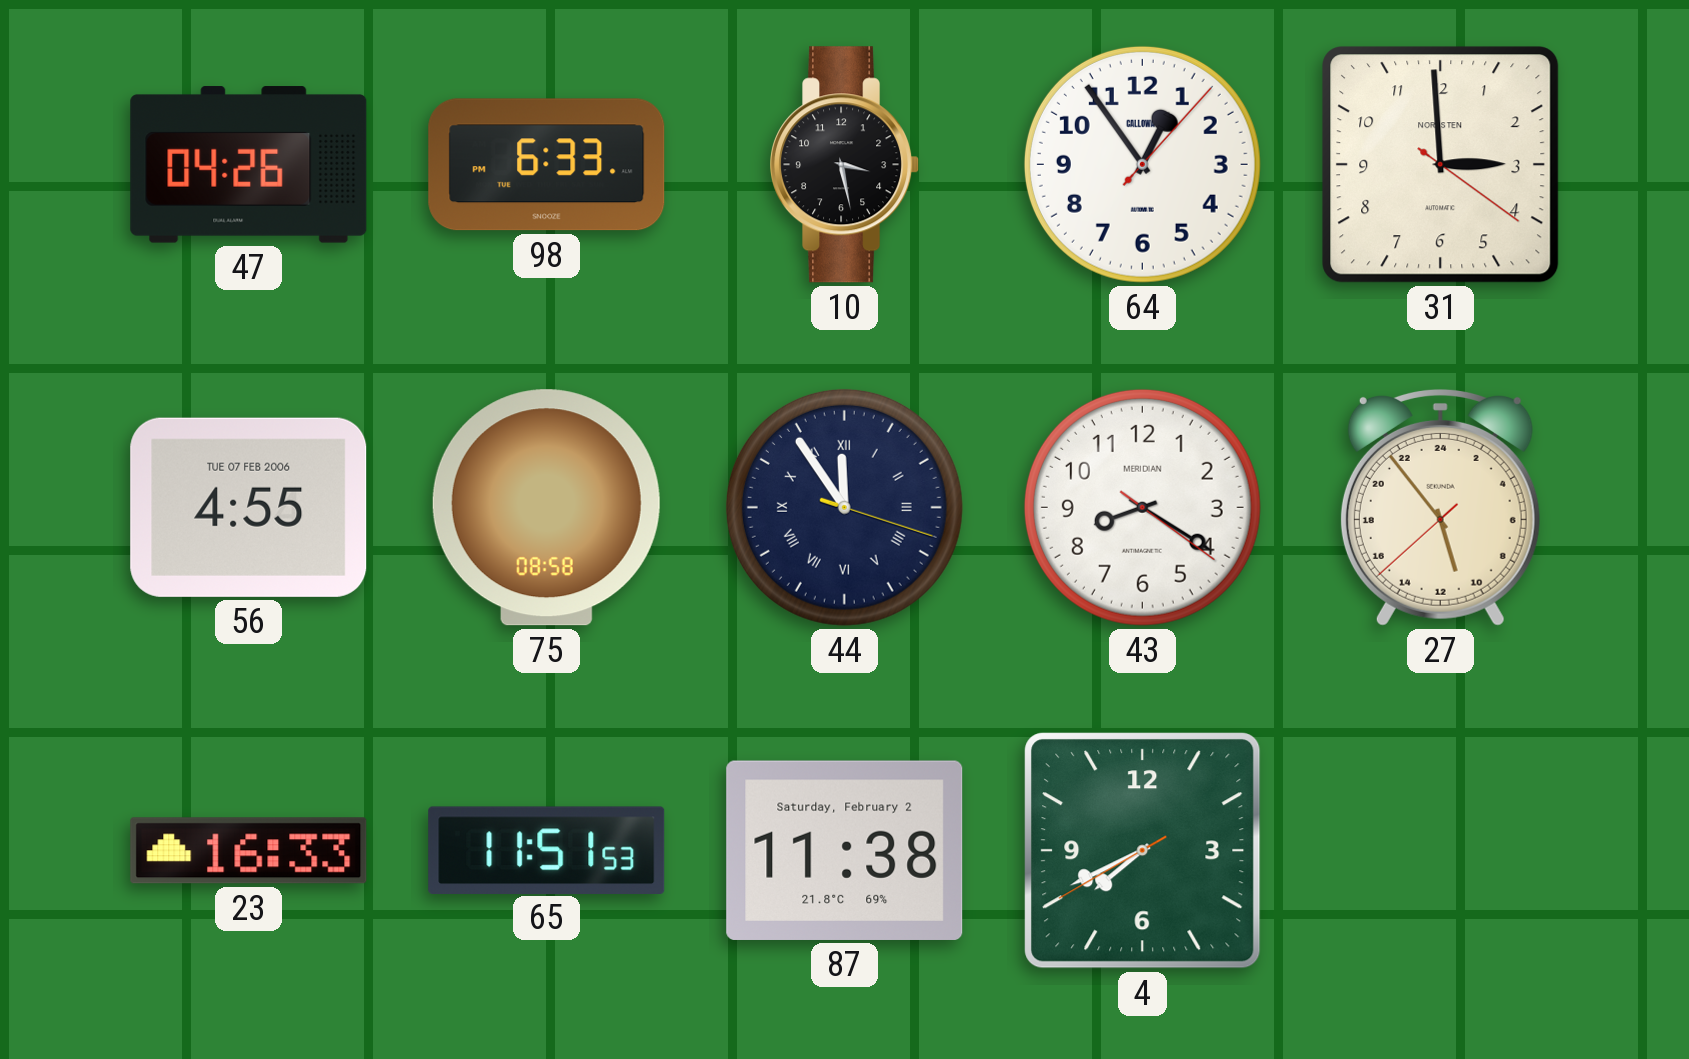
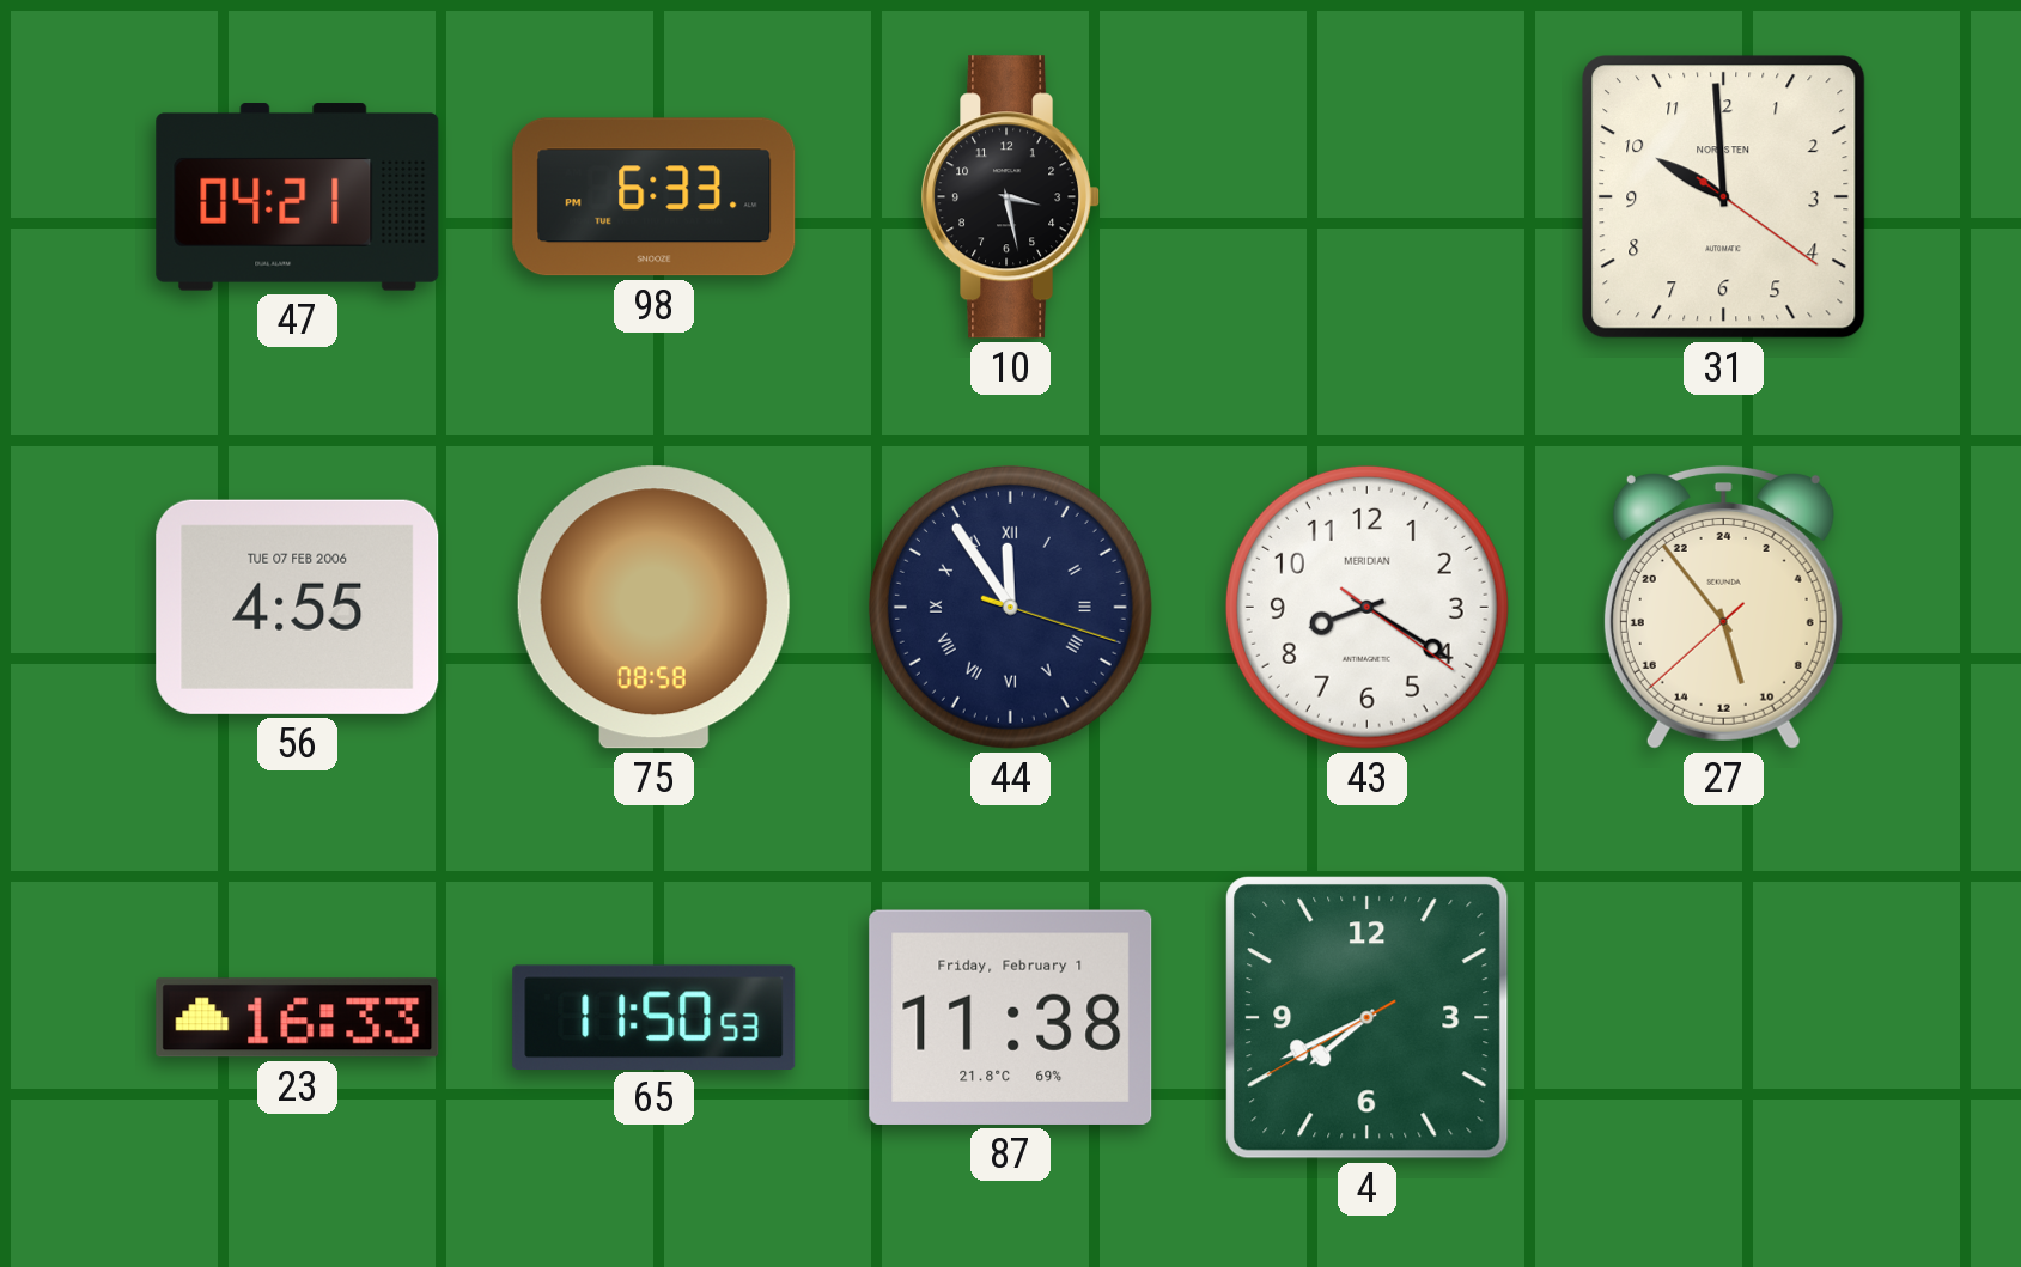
47: 04:26 -> 04:21
64: 12:54 -> none
31: 2:59 -> 9:59
65: 11:51 -> 11:50
87 date: Saturday, February 2 -> Friday, February 1
